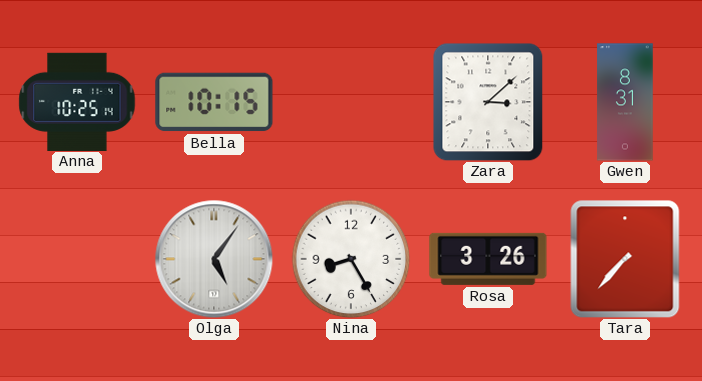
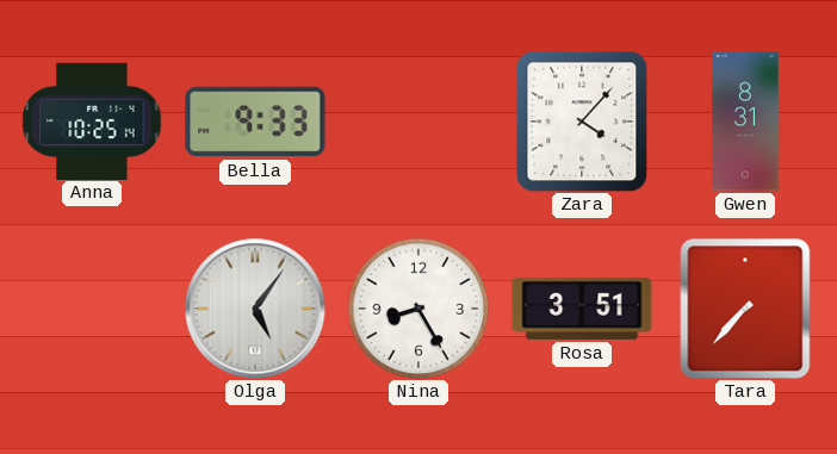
Bella: 10:15 -> 9:33
Zara: 3:08 -> 4:07
Rosa: 3:26 -> 3:51
